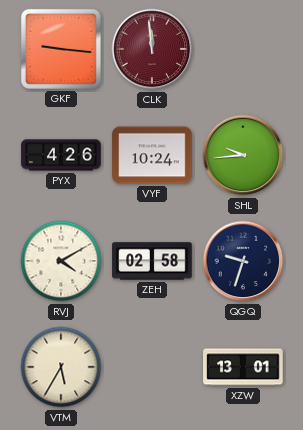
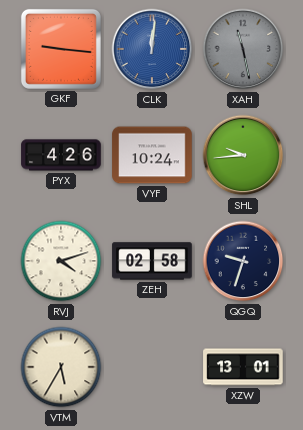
CLK: 11:59 -> 12:01
CLK dial: burgundy -> blue
XAH: none -> 11:28
RVJ: 4:10 -> 4:12
